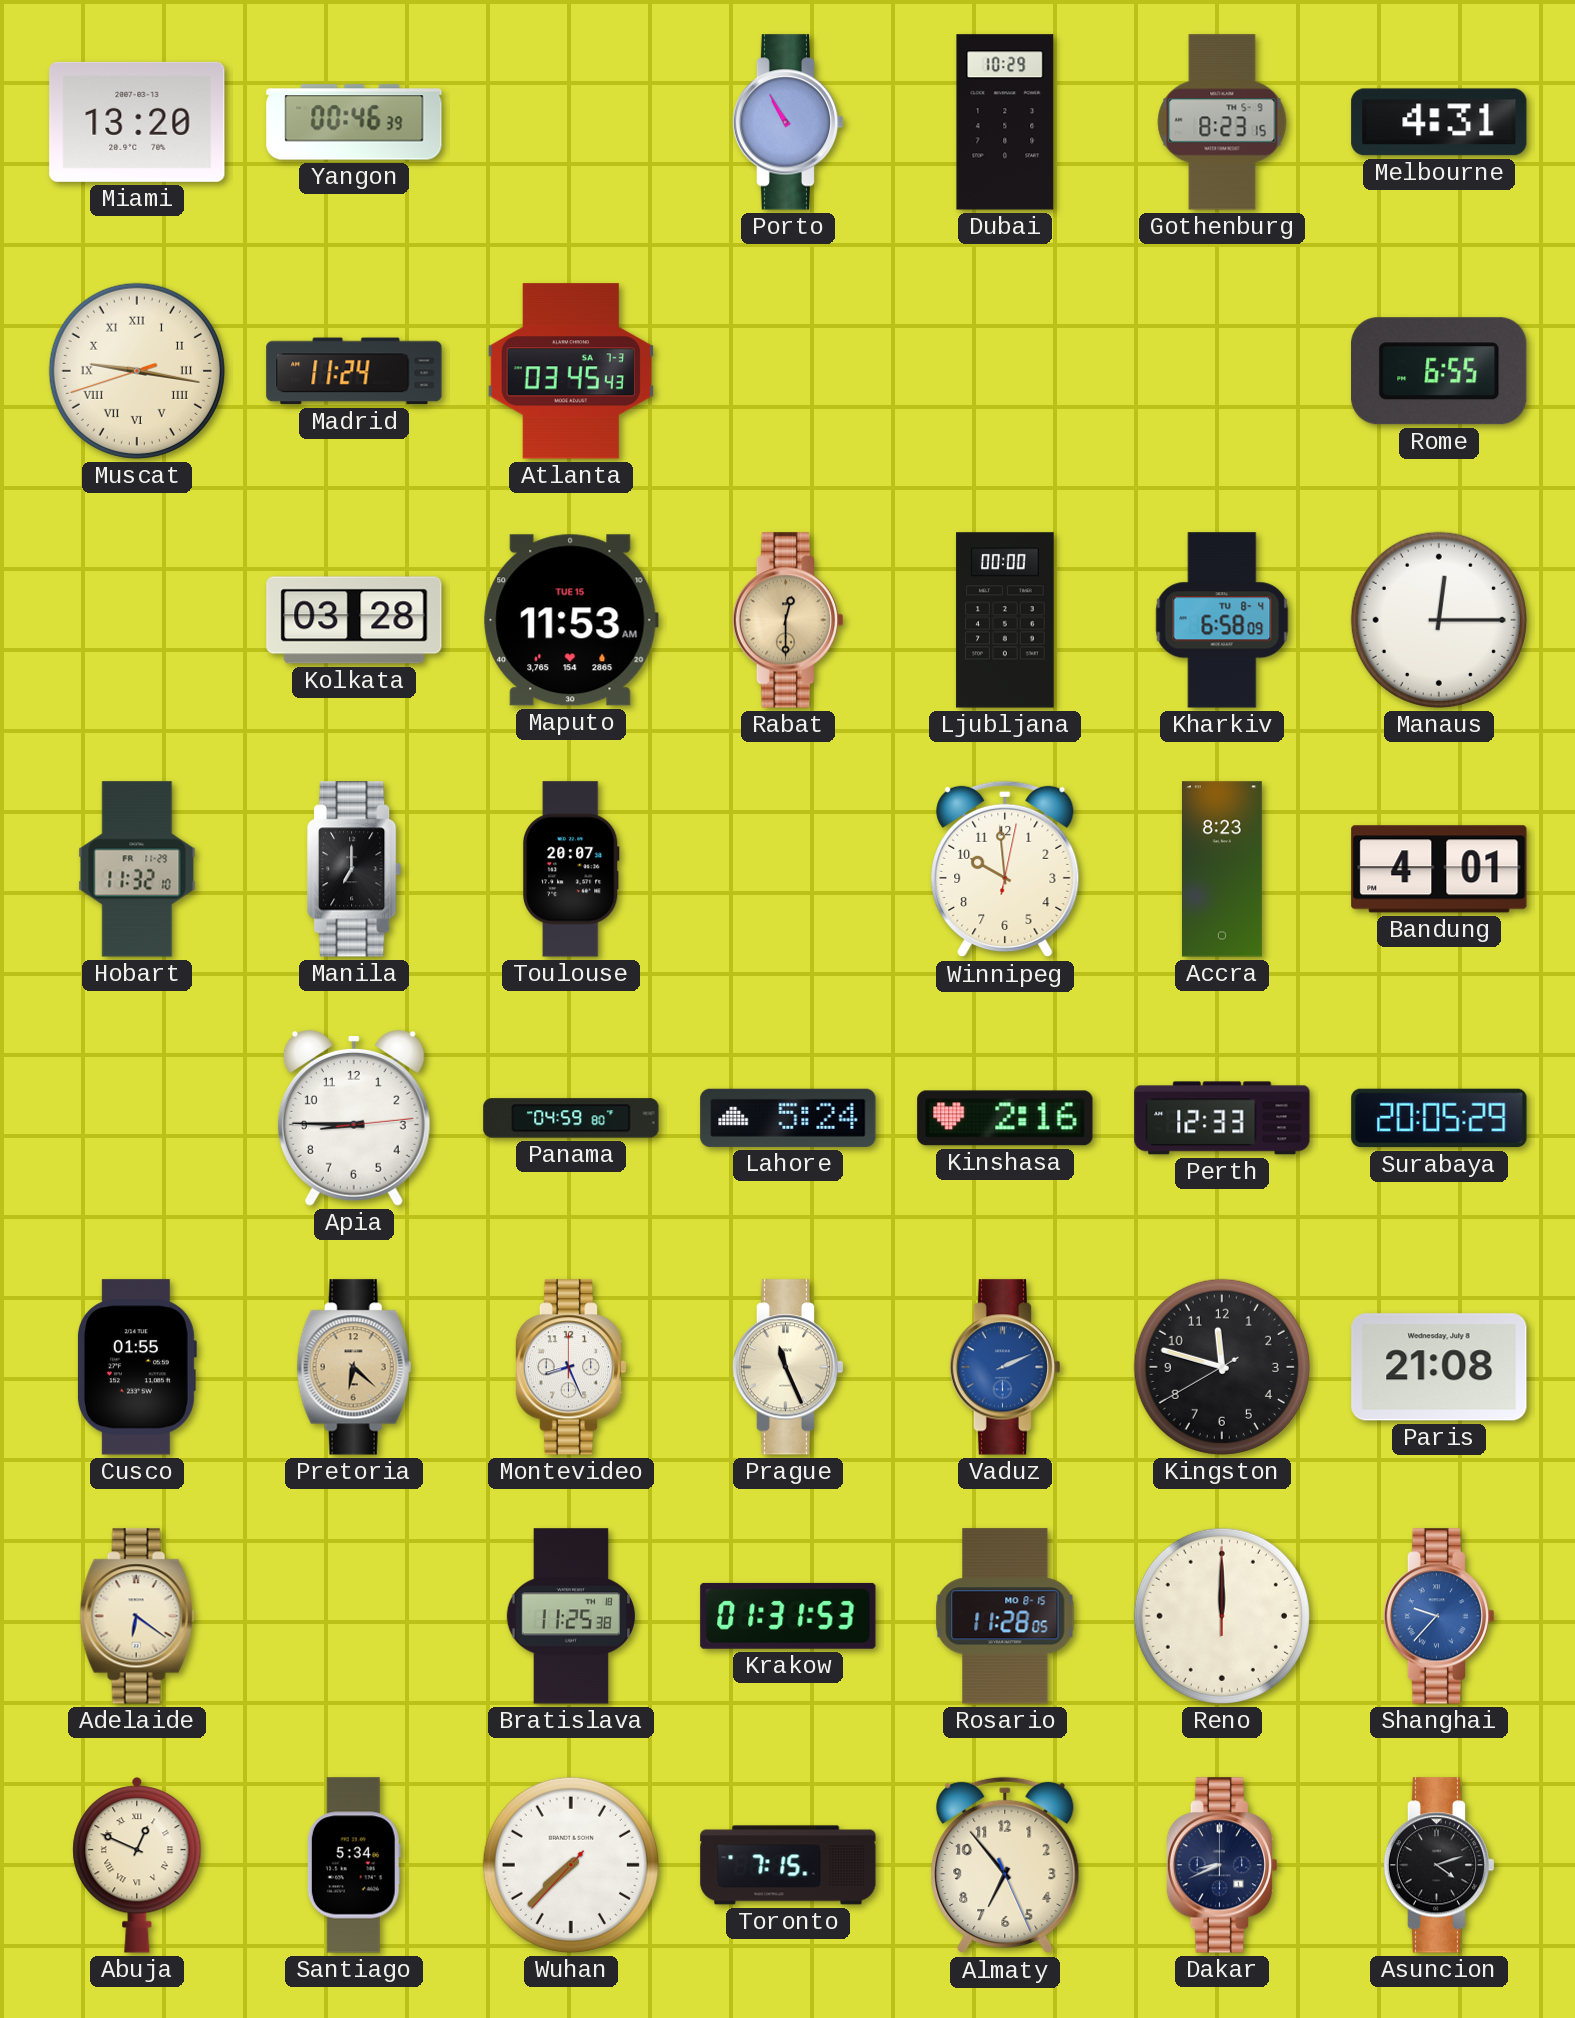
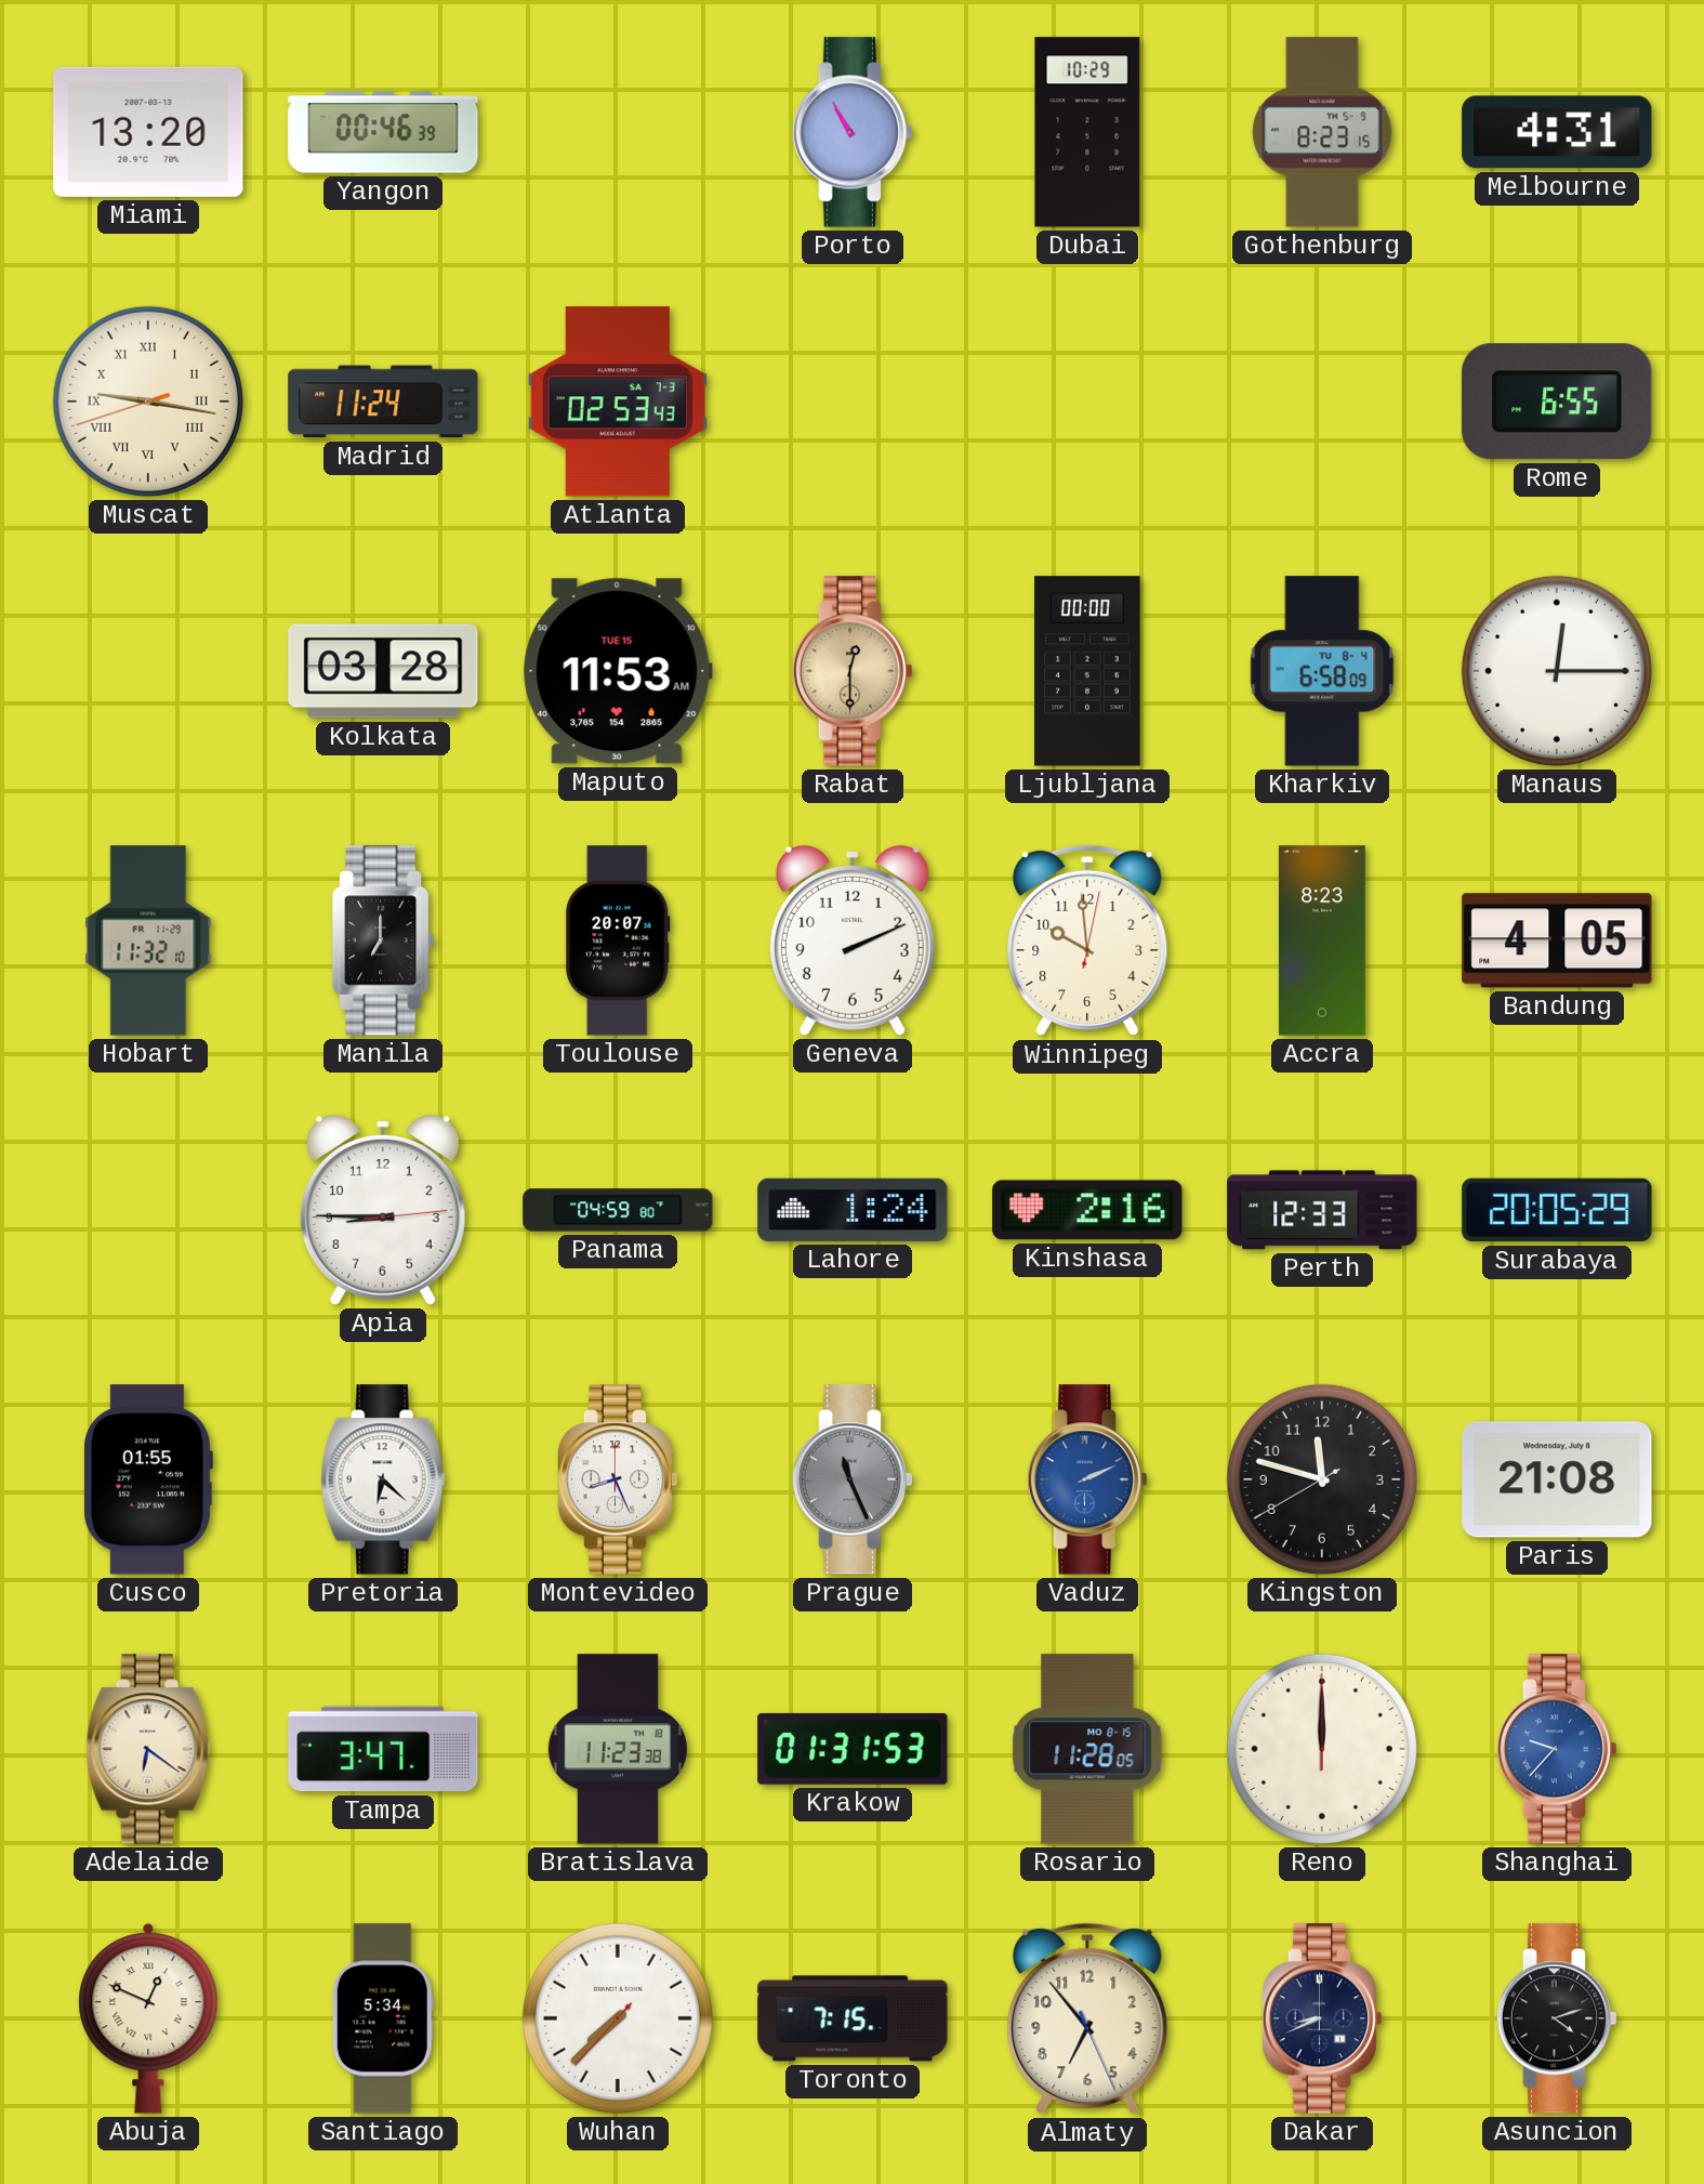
Atlanta: 03:45 -> 02:53
Geneva: none -> 2:11
Bandung: 4:01 -> 4:05
Lahore: 5:24 -> 1:24
Pretoria dial: champagne -> white
Prague dial: cream -> grey
Tampa: none -> 3:47
Bratislava: 11:25 -> 11:23
